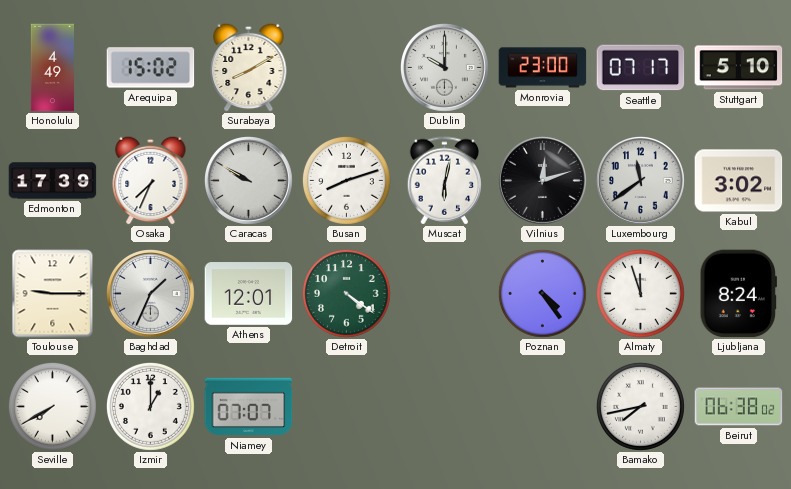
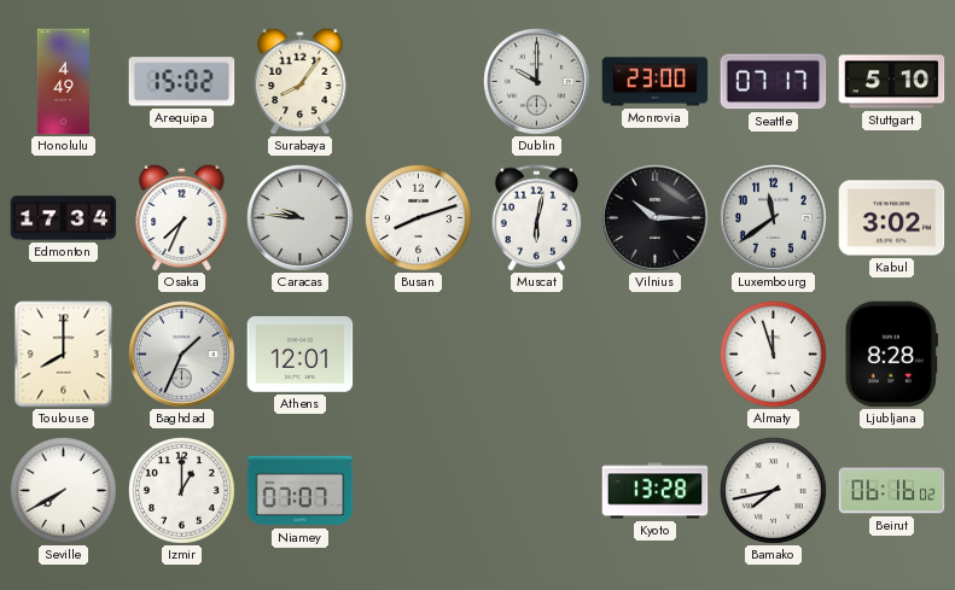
Surabaya: 8:10 -> 8:06
Edmonton: 17:39 -> 17:34
Caracas: 9:50 -> 9:46
Vilnius: 12:12 -> 10:15
Toulouse: 9:15 -> 8:00
Detroit: 4:21 -> none
Poznan: 4:24 -> none
Ljubljana: 8:24 -> 8:28
Kyoto: none -> 13:28
Beirut: 06:38 -> 06:16
